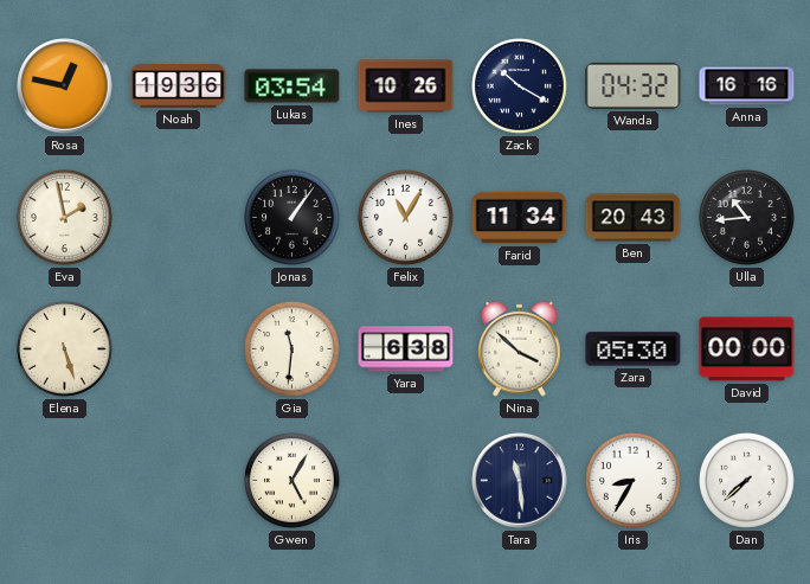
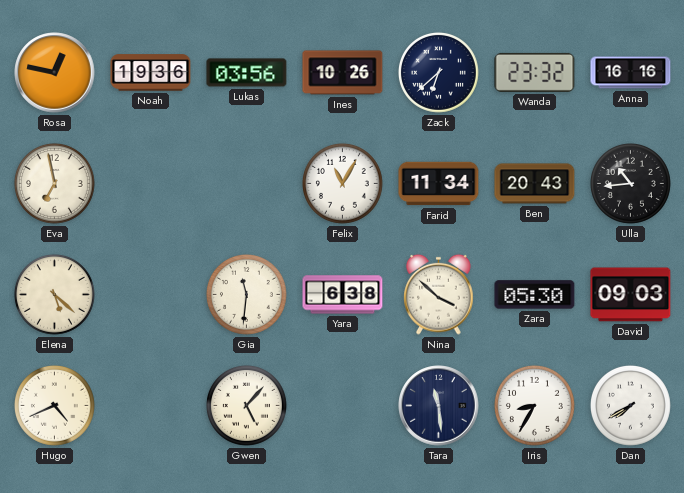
Lukas: 03:54 -> 03:56
Zack: 10:20 -> 6:38
Wanda: 04:32 -> 23:32
Eva: 1:58 -> 6:58
Jonas: 1:06 -> none
Elena: 5:27 -> 5:22
David: 00:00 -> 09:03
Hugo: none -> 4:41
Gwen: 5:05 -> 5:07
Dan: 7:38 -> 7:40
